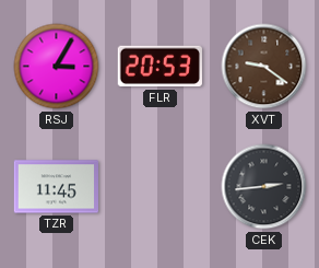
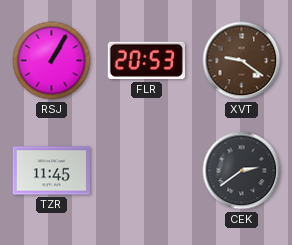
RSJ: 3:05 -> 1:05
CEK: 2:44 -> 2:39
